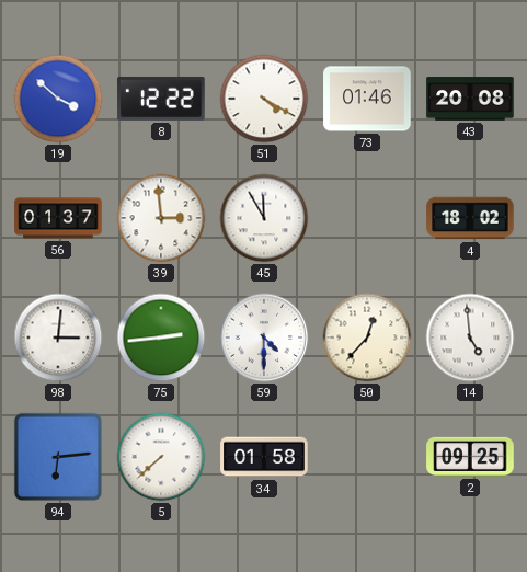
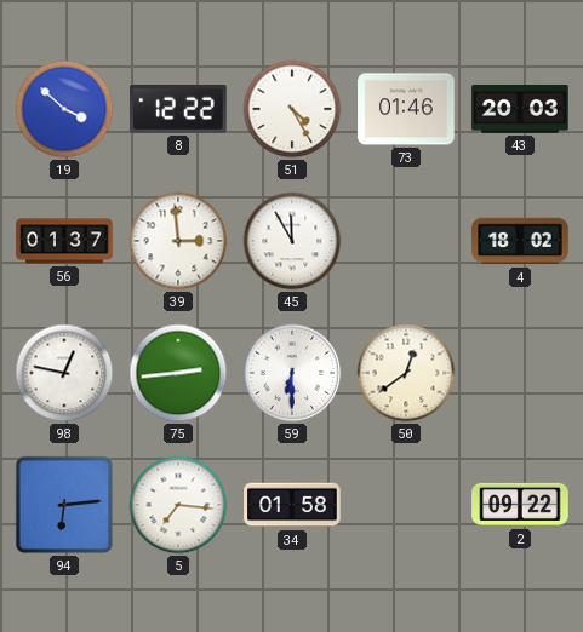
51: 4:20 -> 4:25
43: 20:08 -> 20:03
98: 3:01 -> 12:47
59: 4:30 -> 6:30
50: 12:37 -> 12:39
14: 4:59 -> none
5: 7:38 -> 7:16
2: 09:25 -> 09:22
